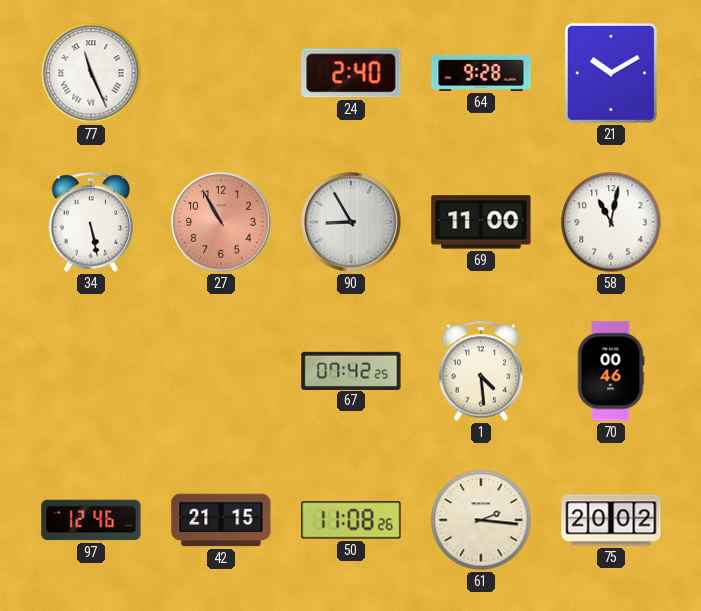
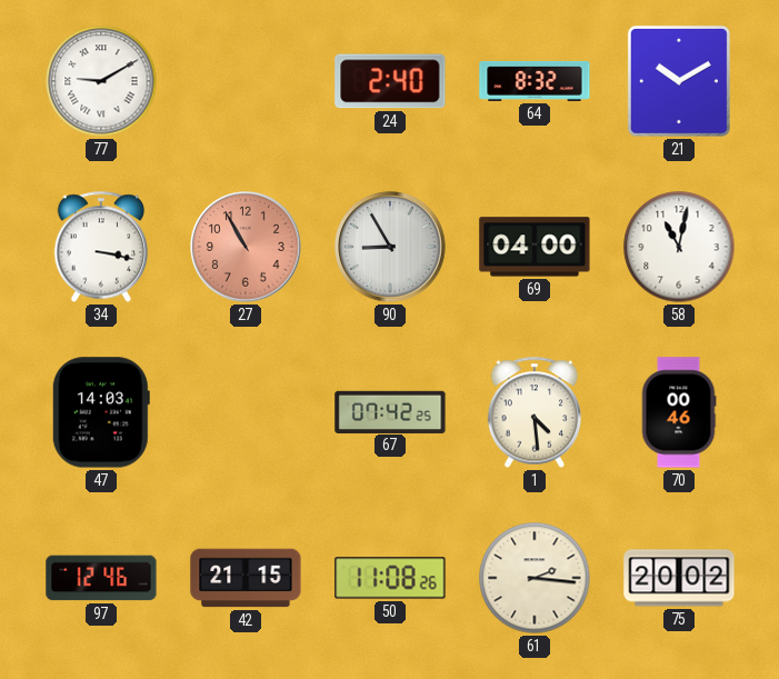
77: 11:26 -> 9:10
64: 9:28 -> 8:32
34: 5:28 -> 3:17
69: 11:00 -> 04:00
47: none -> 14:03
